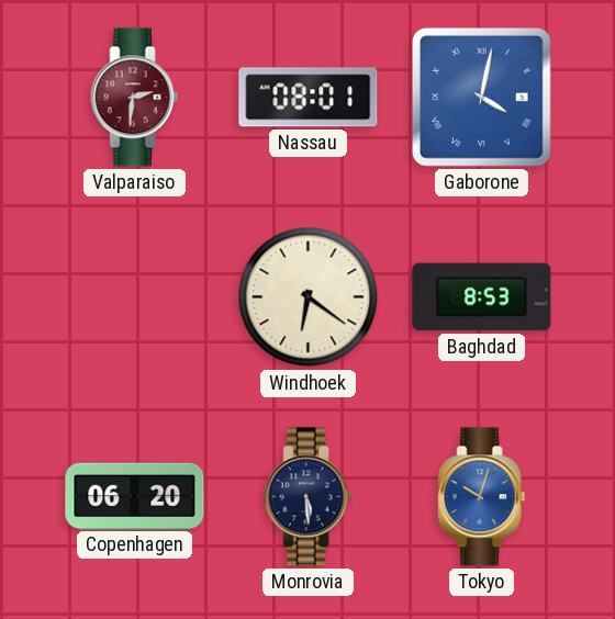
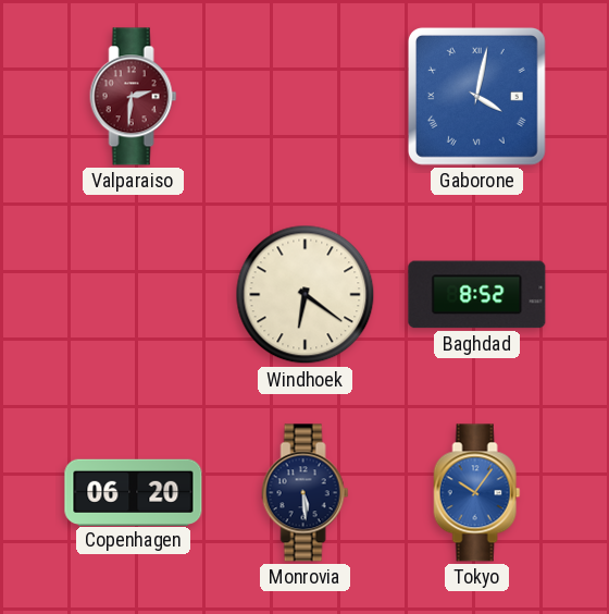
Nassau: 08:01 -> none
Baghdad: 8:53 -> 8:52
Tokyo: 10:03 -> 10:06
